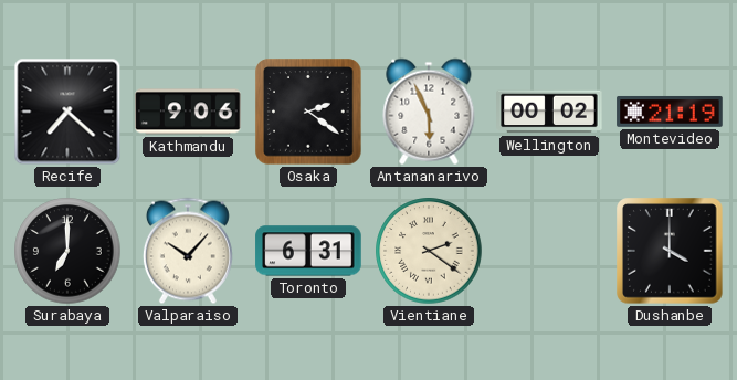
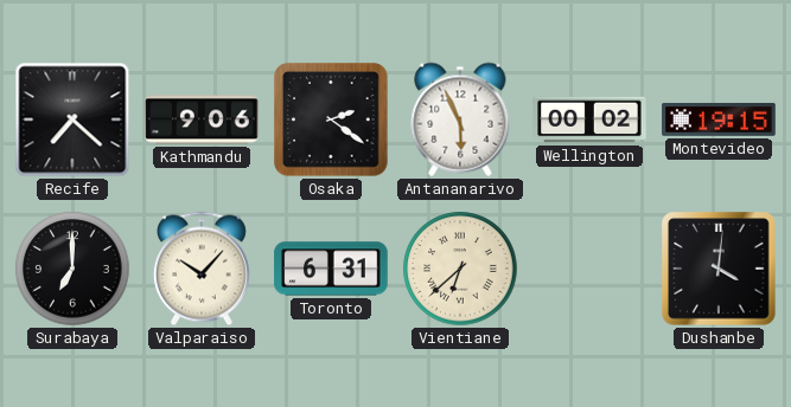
Montevideo: 21:19 -> 19:15
Vientiane: 2:21 -> 6:38
Dushanbe: 4:00 -> 4:01
